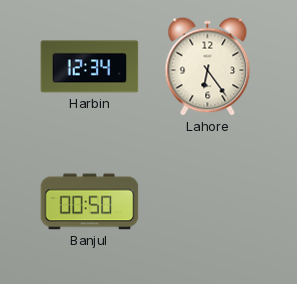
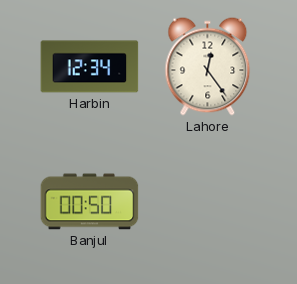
Lahore: 6:24 -> 12:24
